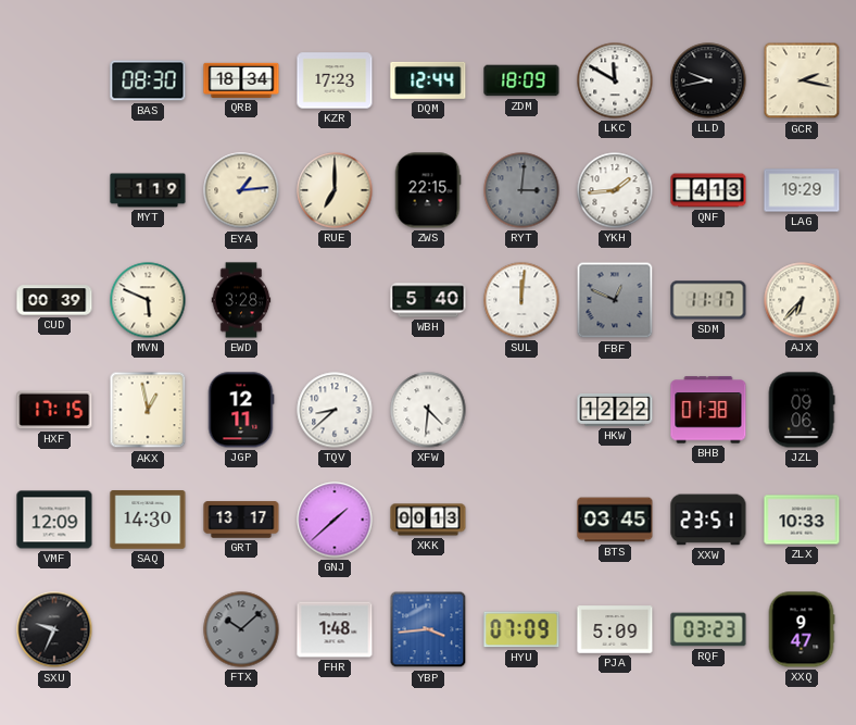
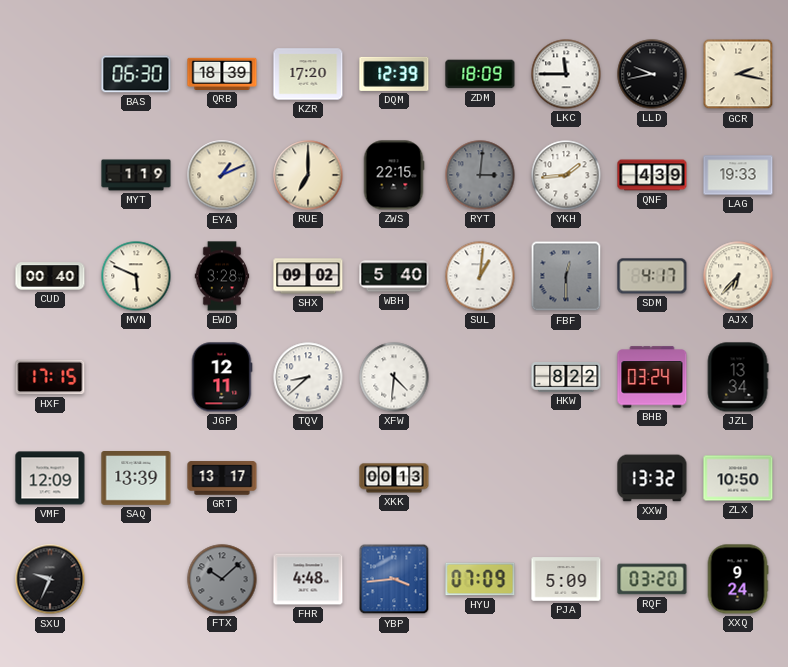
BAS: 08:30 -> 06:30
QRB: 18:34 -> 18:39
KZR: 17:23 -> 17:20
DQM: 12:44 -> 12:39
LKC: 11:50 -> 11:45
EYA: 1:14 -> 1:11
QNF: 4:13 -> 4:39
LAG: 19:29 -> 19:33
CUD: 00:39 -> 00:40
SHX: none -> 09:02
SUL: 12:01 -> 1:01
FBF: 12:49 -> 12:30
SDM: 11:17 -> 4:17
AKX: 12:58 -> none
HKW: 12:22 -> 8:22
BHB: 01:38 -> 03:24
JZL: 09:06 -> 13:34
SAQ: 14:30 -> 13:39
GNJ: 1:38 -> none
BTS: 03:45 -> none
XXW: 23:51 -> 13:32
ZLX: 10:33 -> 10:50
FHR: 1:48 -> 4:48
RQF: 03:23 -> 03:20
XXQ: 9:47 -> 9:24
